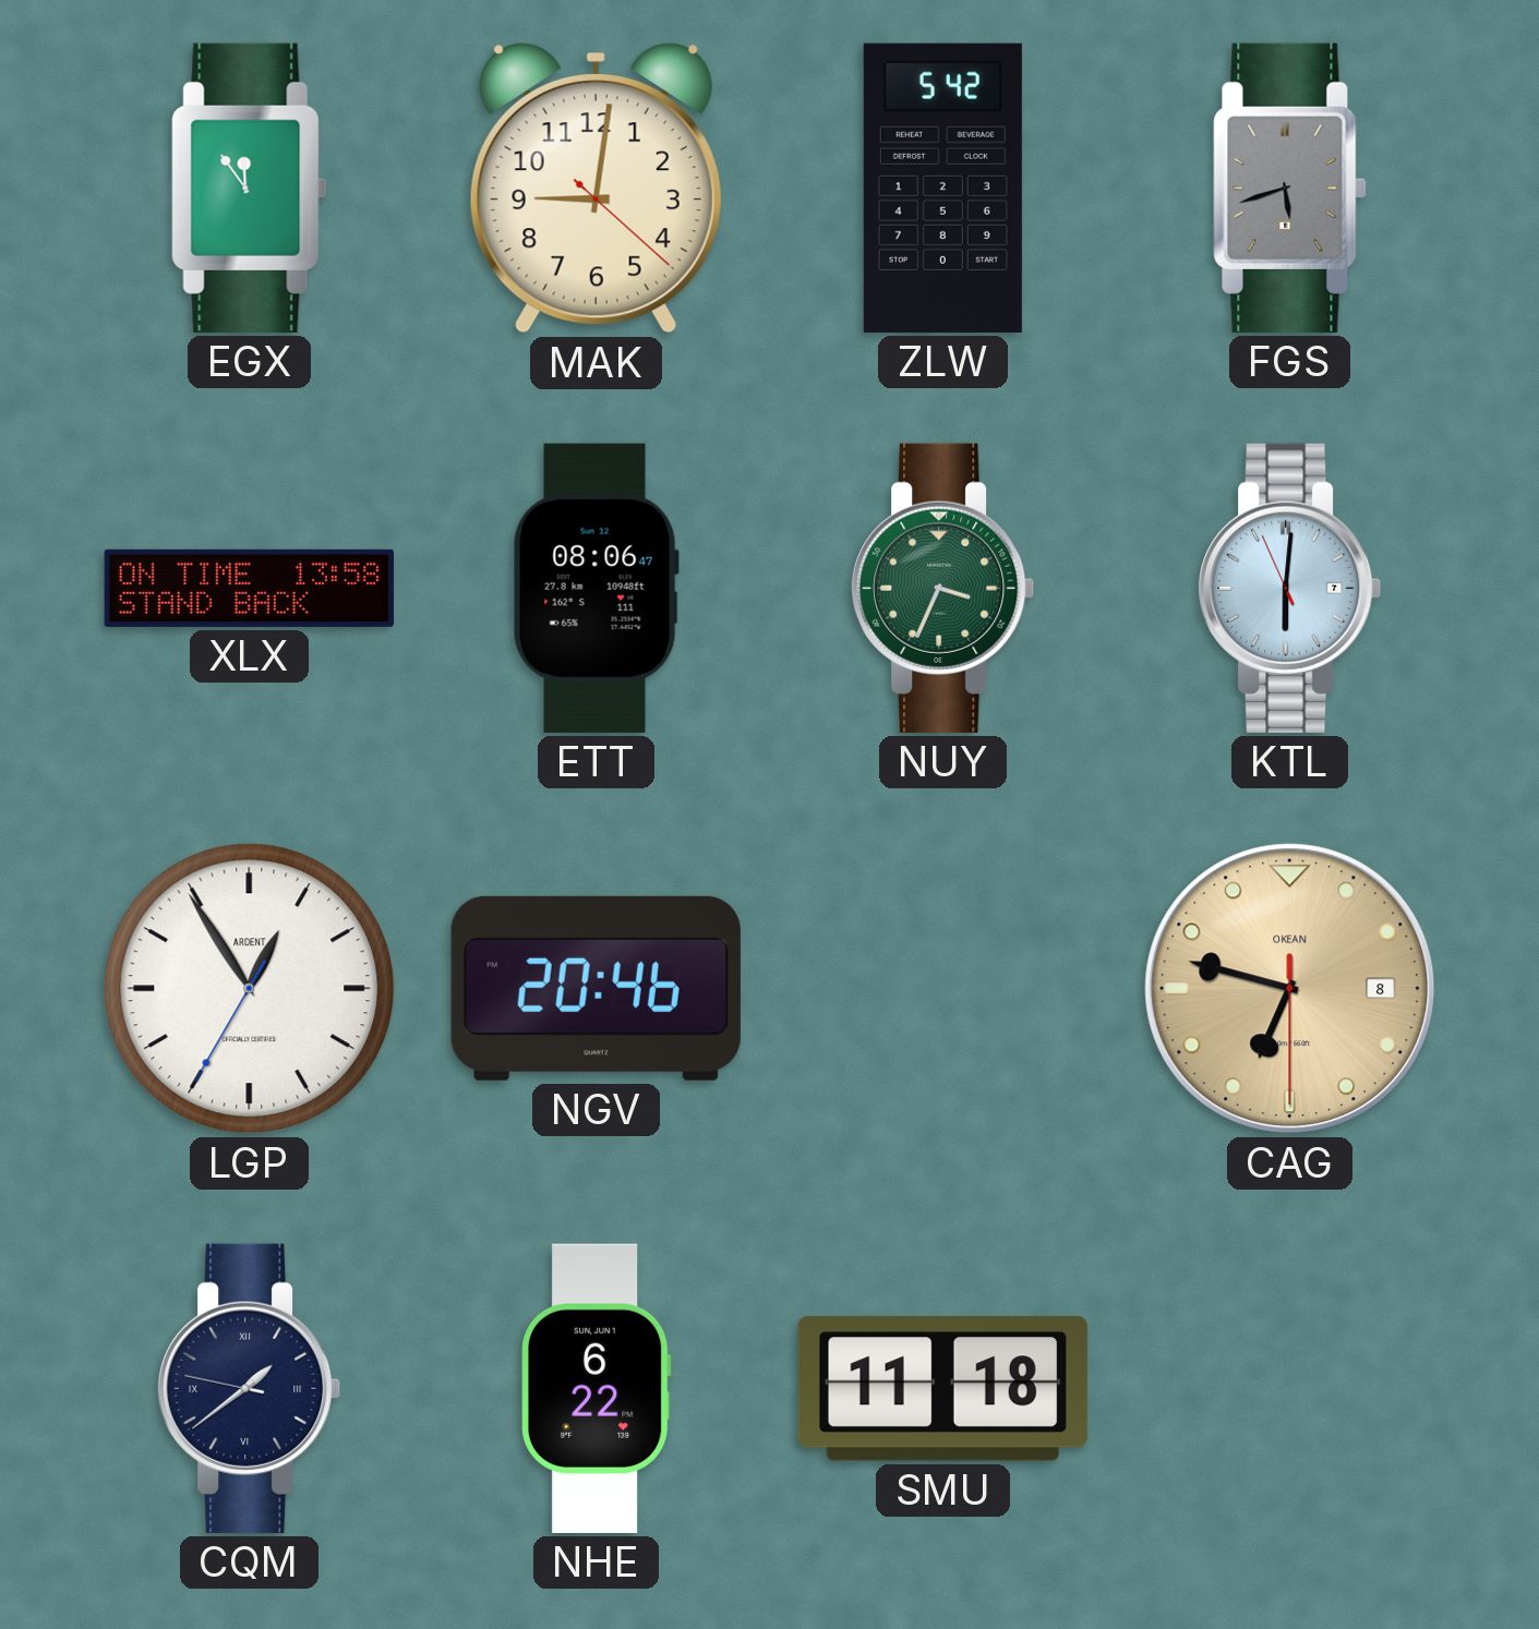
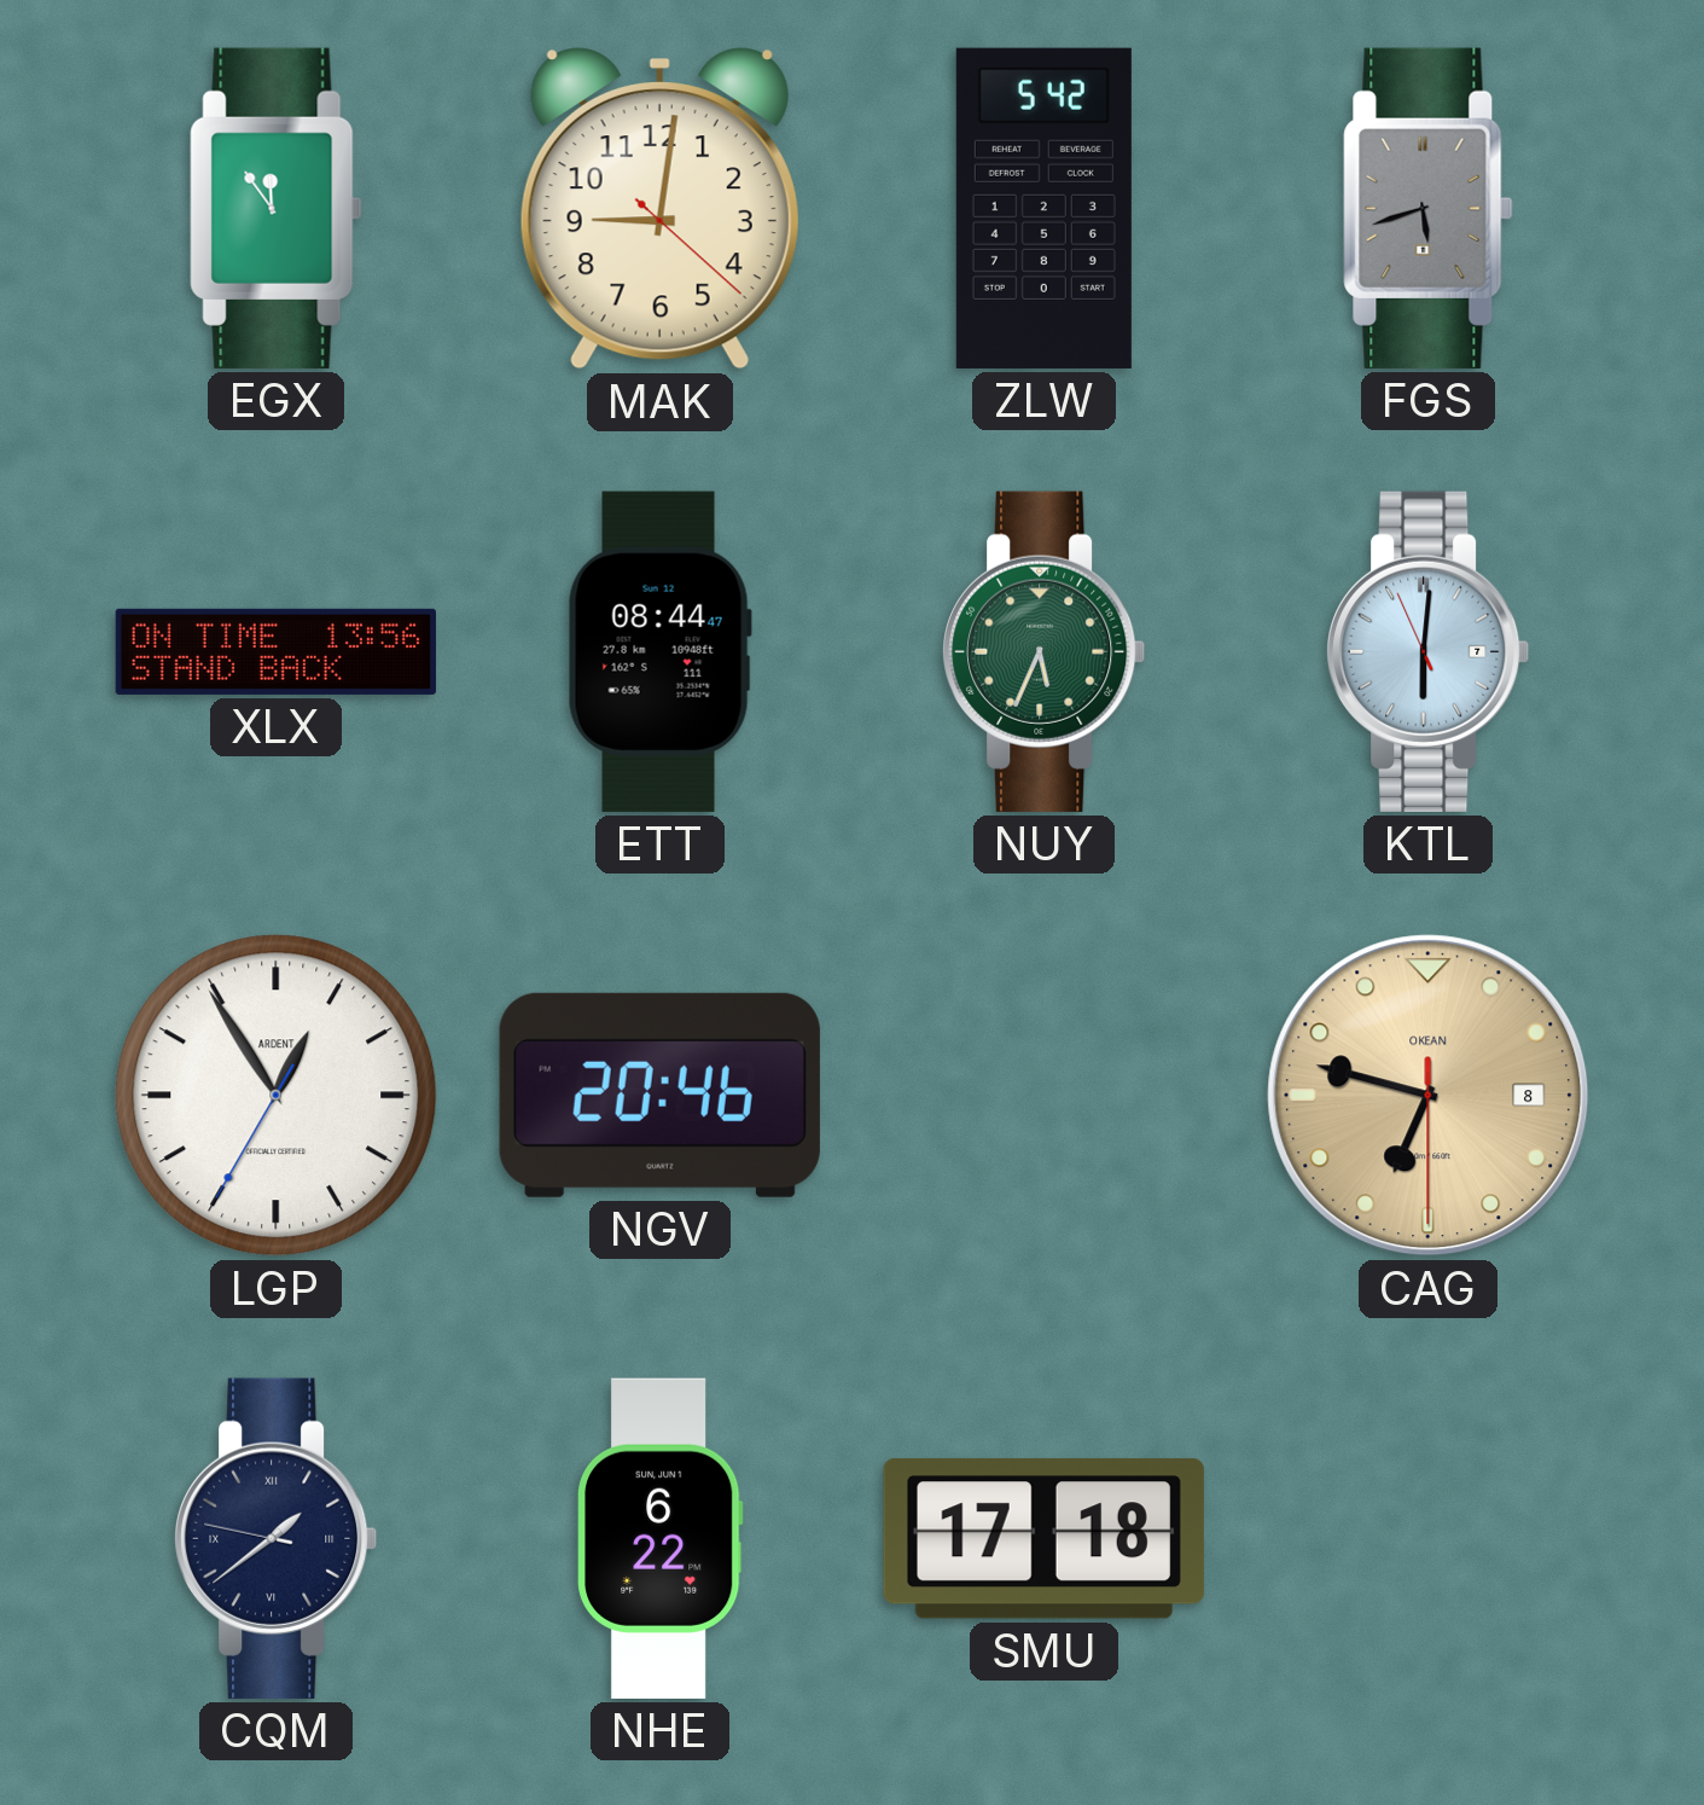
XLX: 13:58 -> 13:56
ETT: 08:06 -> 08:44
NUY: 3:34 -> 5:34
SMU: 11:18 -> 17:18
